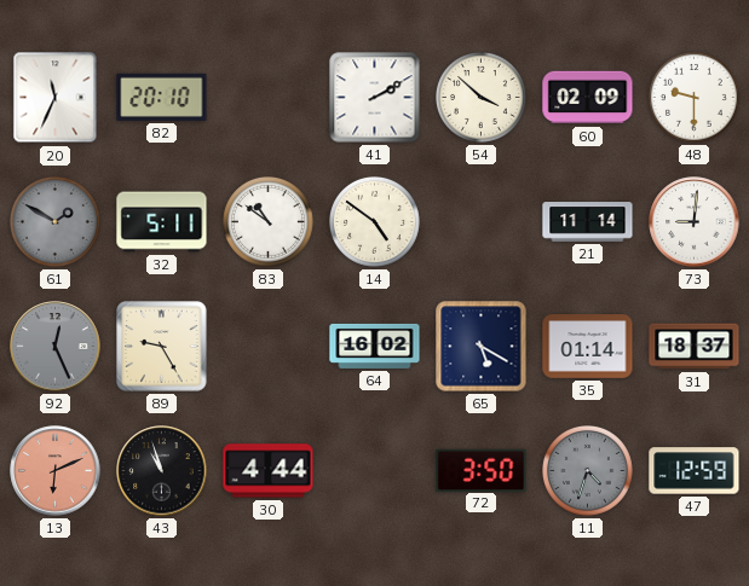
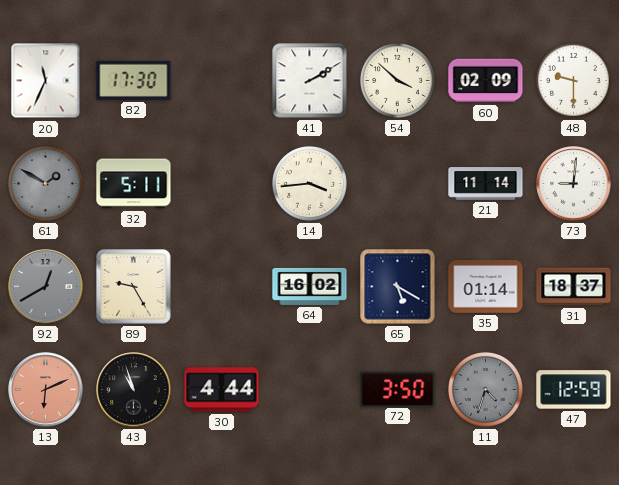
82: 20:10 -> 17:30
83: 10:51 -> none
14: 4:51 -> 3:44
92: 12:26 -> 12:40
